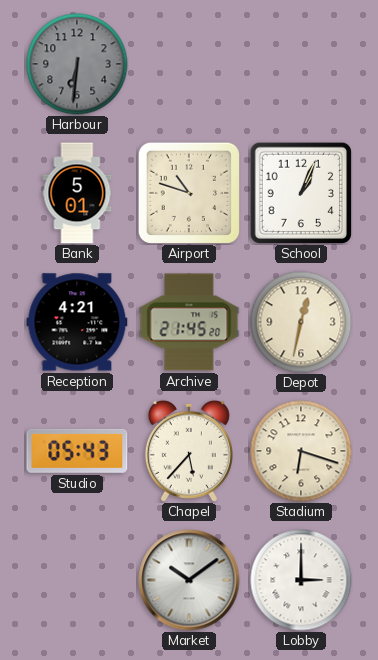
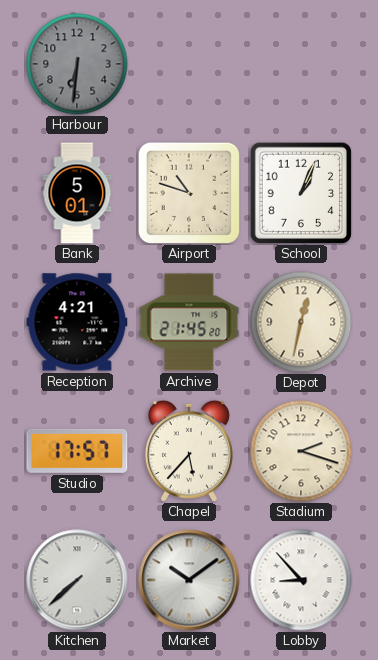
Studio: 05:43 -> 17:57
Stadium: 6:18 -> 2:18
Kitchen: none -> 7:38
Lobby: 3:00 -> 8:53
